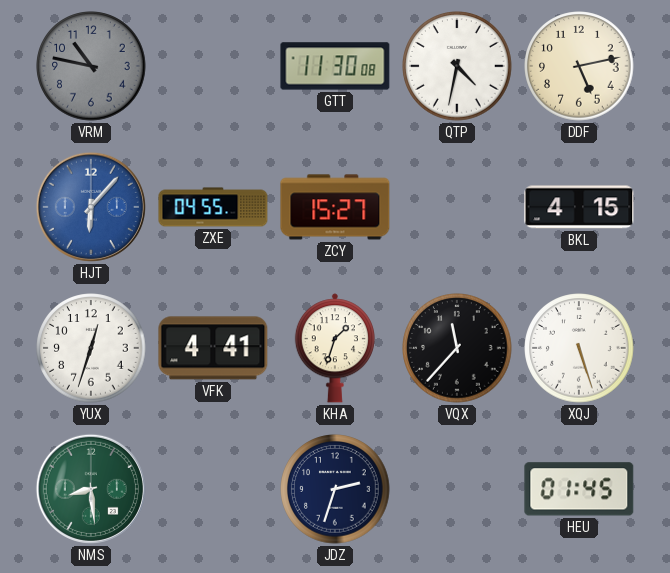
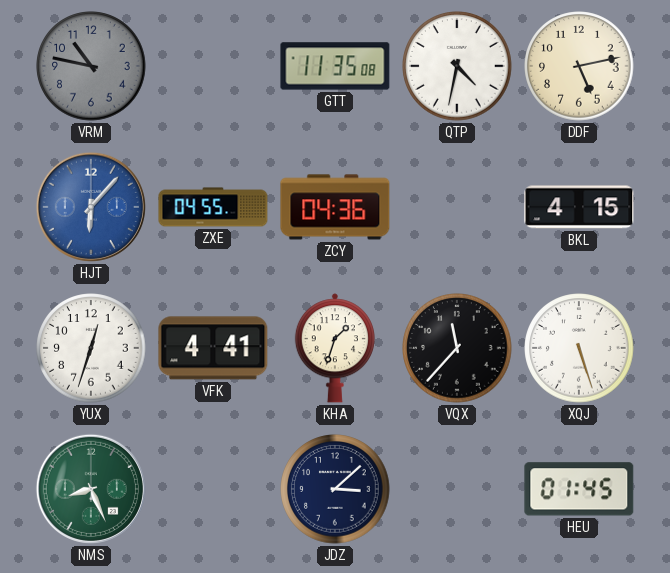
GTT: 11:30 -> 11:35
ZCY: 15:27 -> 04:36
NMS: 8:29 -> 8:26
JDZ: 2:33 -> 3:08
